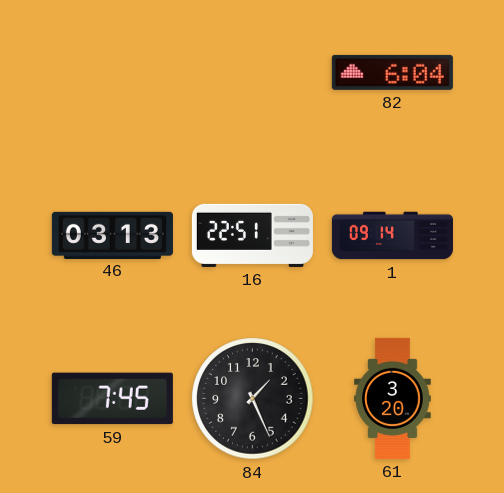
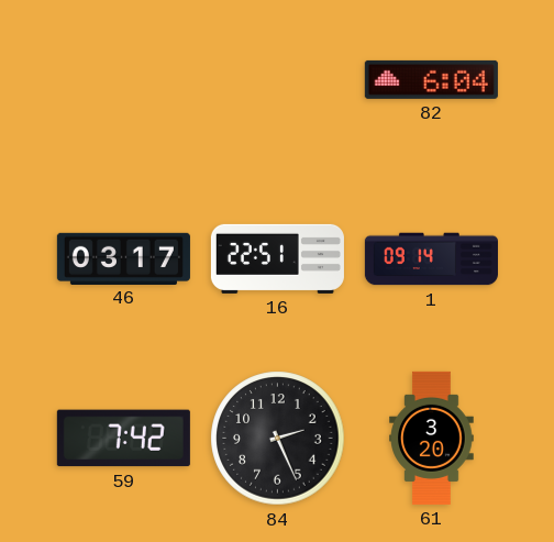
46: 03:13 -> 03:17
59: 7:45 -> 7:42
84: 1:26 -> 2:26
